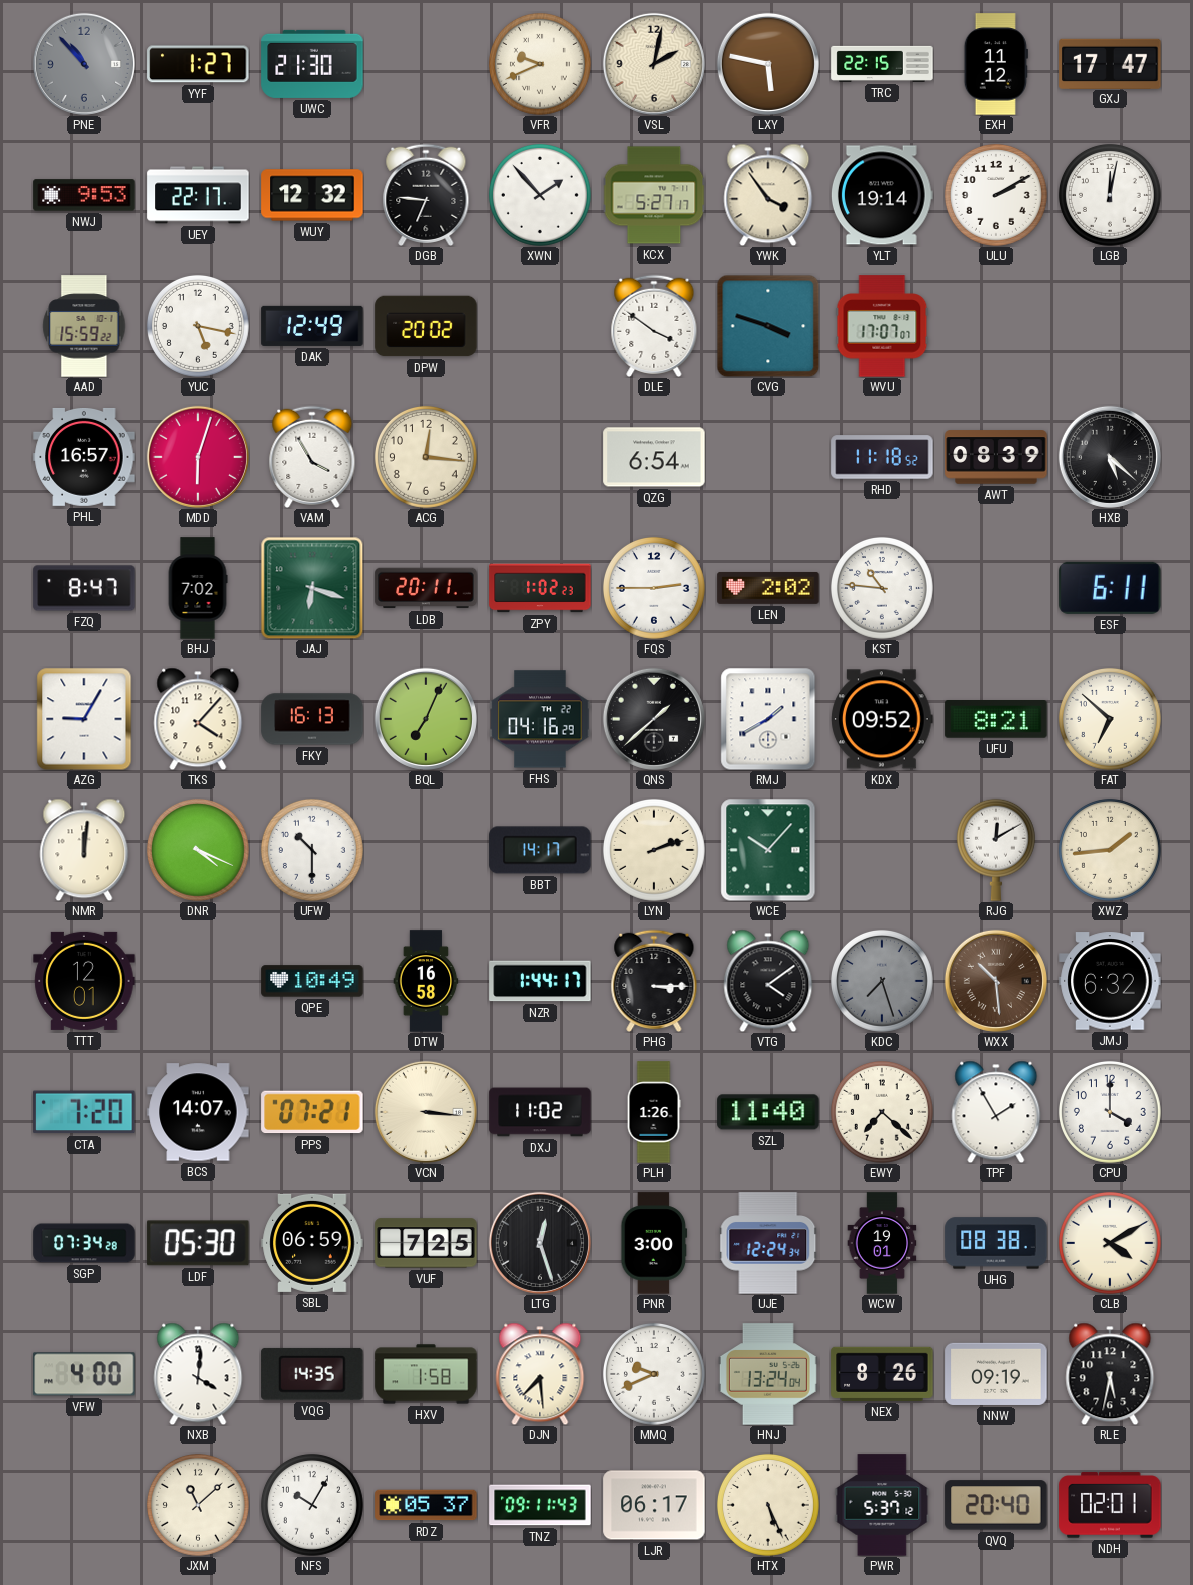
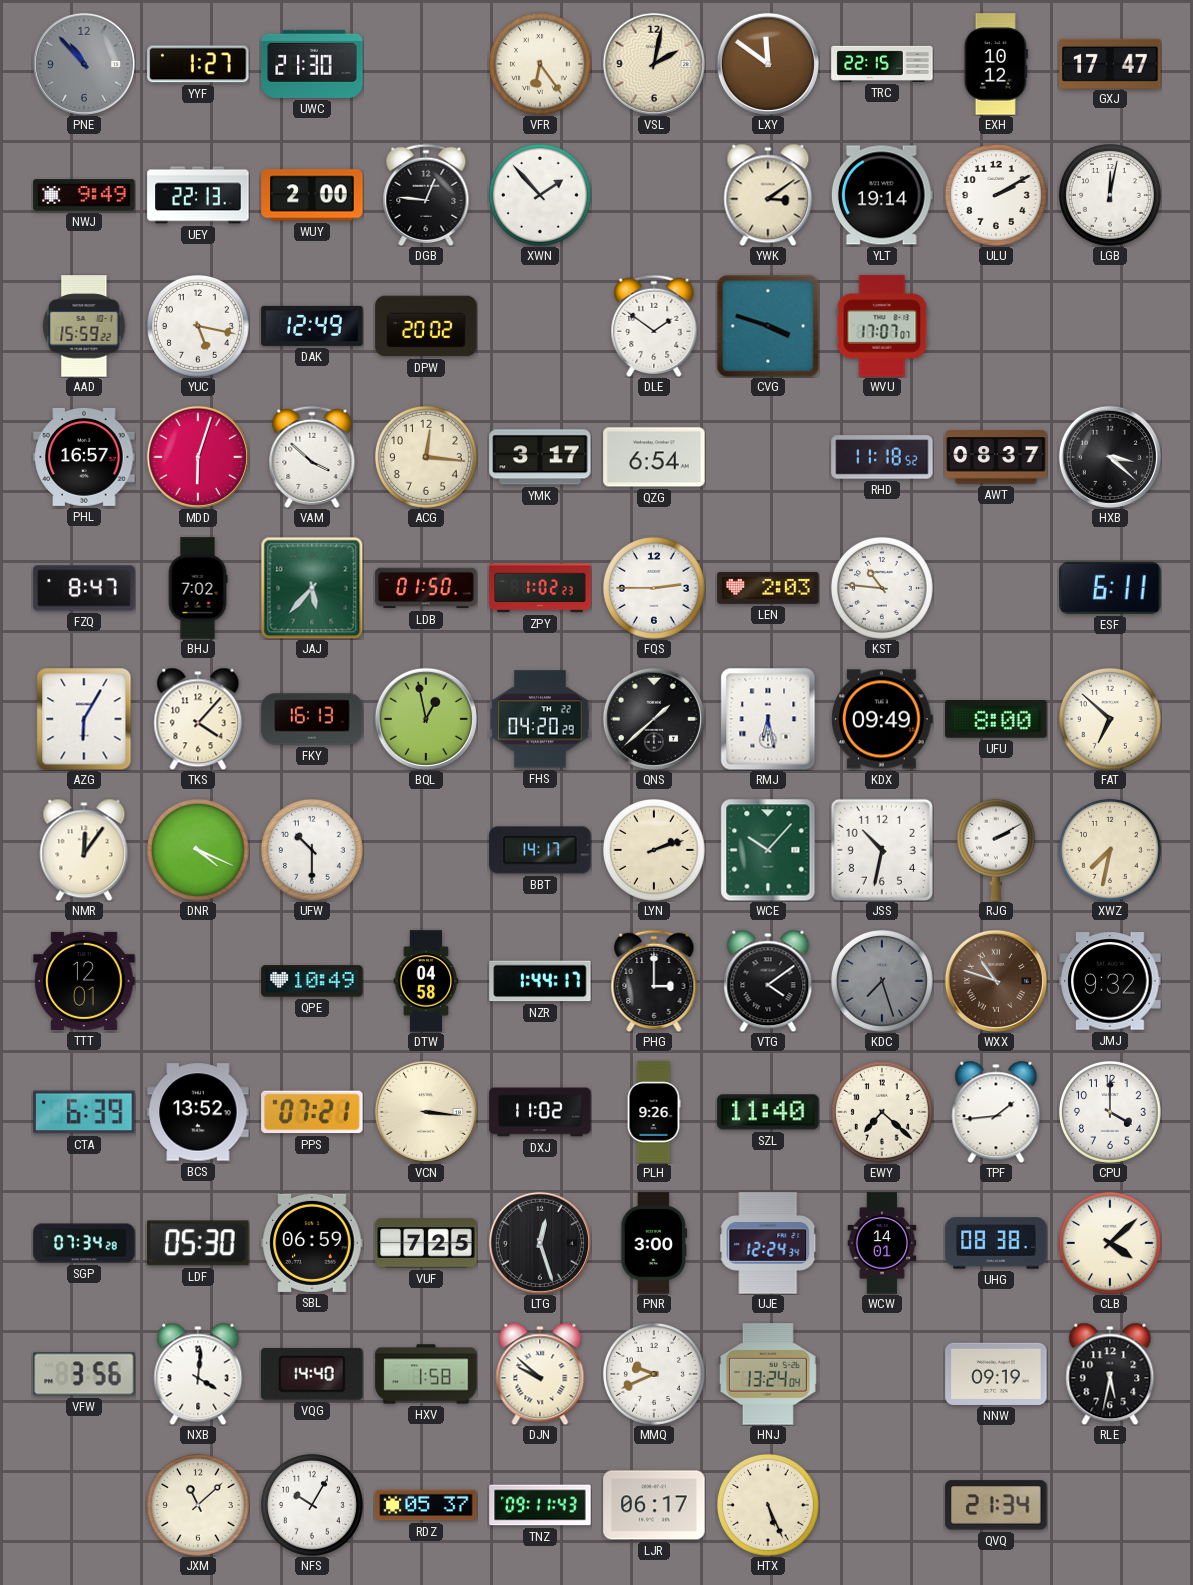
VFR: 9:41 -> 6:24
LXY: 5:47 -> 11:51
EXH: 11:12 -> 10:12
NWJ: 9:53 -> 9:49
UEY: 22:17 -> 22:13
WUY: 12:32 -> 2:00
DGB: 6:46 -> 12:46
KCX: 5:27 -> none
YWK: 3:54 -> 3:09
DLE: 3:51 -> 1:51
VAM: 3:55 -> 3:52
YMK: none -> 3:17
AWT: 08:39 -> 08:37
HXB: 5:22 -> 3:22
JAJ: 6:18 -> 5:37
LDB: 20:11 -> 01:50
LEN: 2:02 -> 2:03
AZG: 9:05 -> 6:05
BQL: 7:04 -> 12:58
FHS: 04:16 -> 04:20
RMJ: 1:40 -> 6:28
KDX: 09:52 -> 09:49
UFU: 8:21 -> 8:00
NMR: 12:01 -> 12:06
JSS: none -> 10:32
RJG: 12:10 -> 2:10
XWZ: 1:44 -> 7:32
DTW: 16:58 -> 04:58
PHG: 3:15 -> 3:00
WXX: 10:29 -> 10:48
JMJ: 6:32 -> 9:32
CTA: 7:20 -> 6:39
BCS: 14:07 -> 13:52
PLH: 1:26 -> 9:26
TPF: 1:55 -> 1:44
WCW: 19:01 -> 14:01
CLB: 4:10 -> 4:08
VFW: 4:00 -> 3:56
VQG: 14:35 -> 14:40
DJN: 7:29 -> 9:52
NEX: 8:26 -> none
PWR: 5:37 -> none
QVQ: 20:40 -> 21:34
NDH: 02:01 -> none
